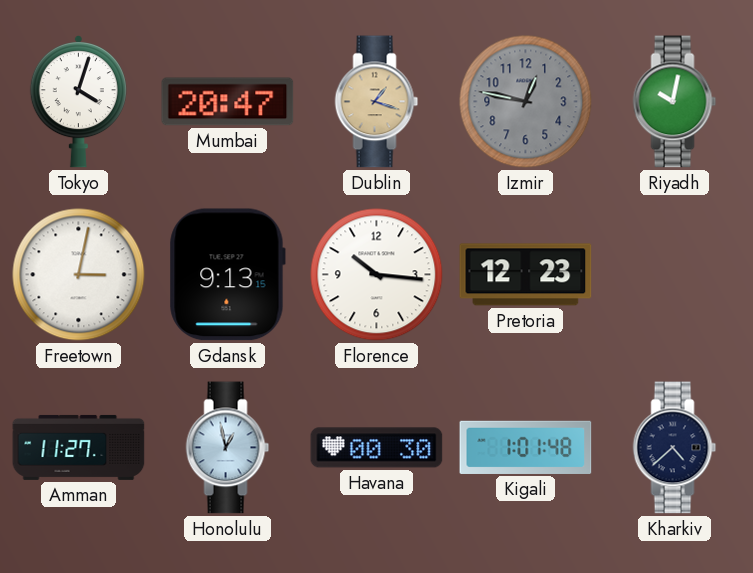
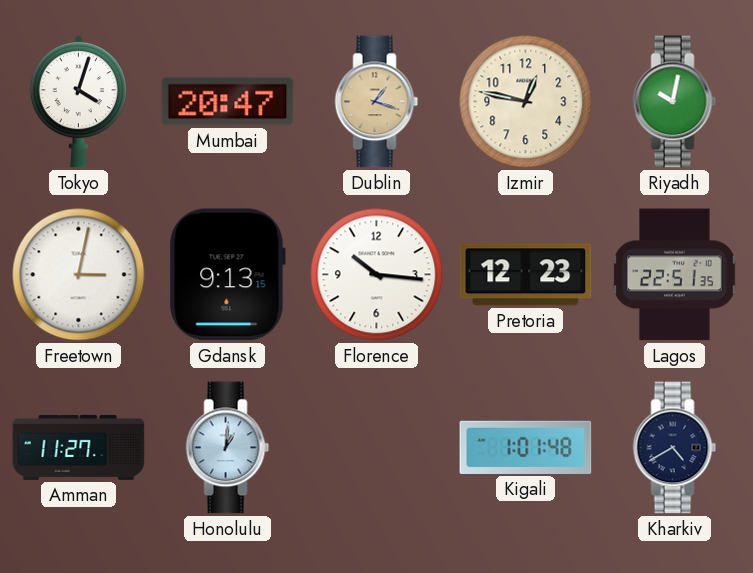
Izmir dial: grey -> cream
Lagos: none -> 22:51
Honolulu: 12:58 -> 1:01
Havana: 00:30 -> none
Kharkiv: 4:38 -> 4:40
